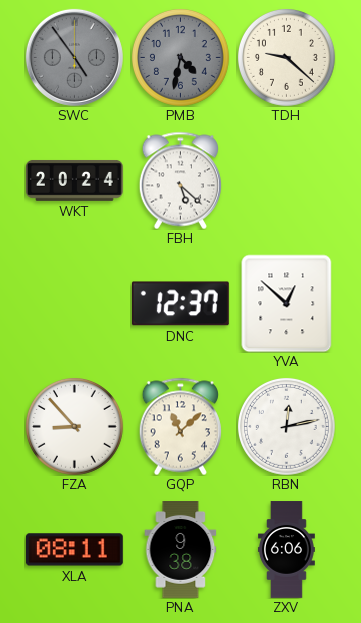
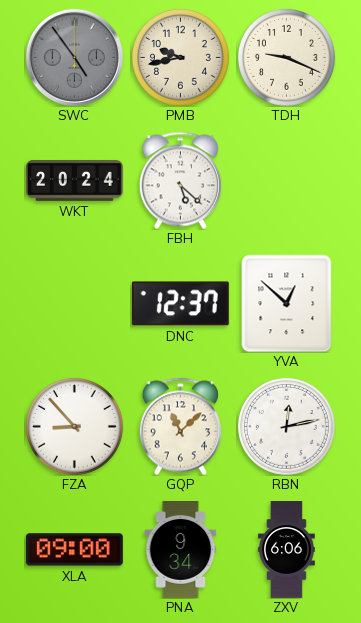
PMB: 4:32 -> 9:43
PMB dial: grey -> cream
TDH: 9:22 -> 9:19
XLA: 08:11 -> 09:00
PNA: 9:38 -> 9:34
